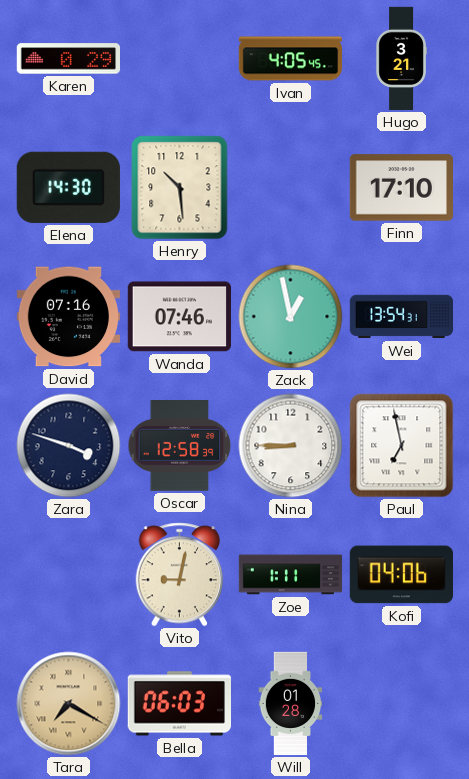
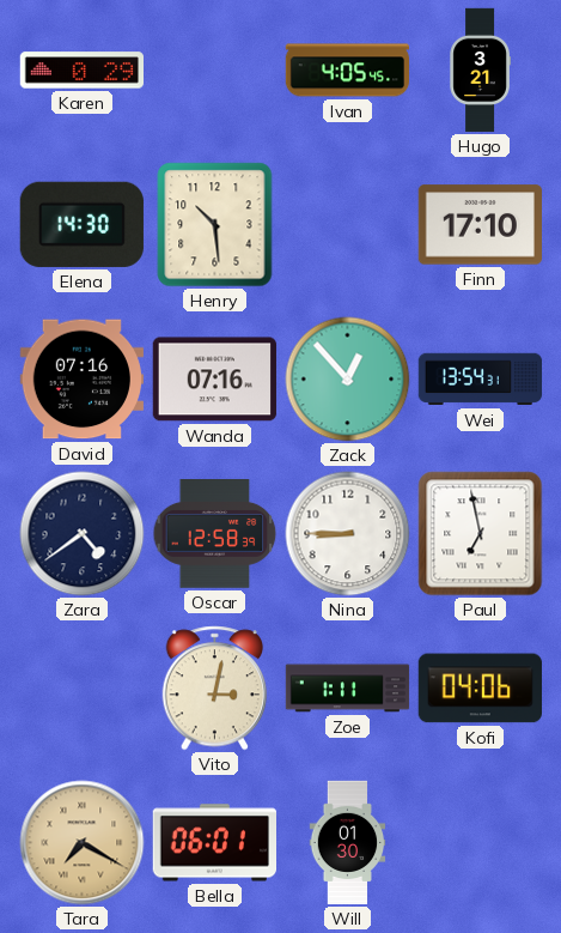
Wanda: 07:46 -> 07:16
Zack: 12:58 -> 12:53
Zara: 3:48 -> 4:39
Vito: 9:02 -> 3:02
Bella: 06:03 -> 06:01
Will: 01:28 -> 01:30
